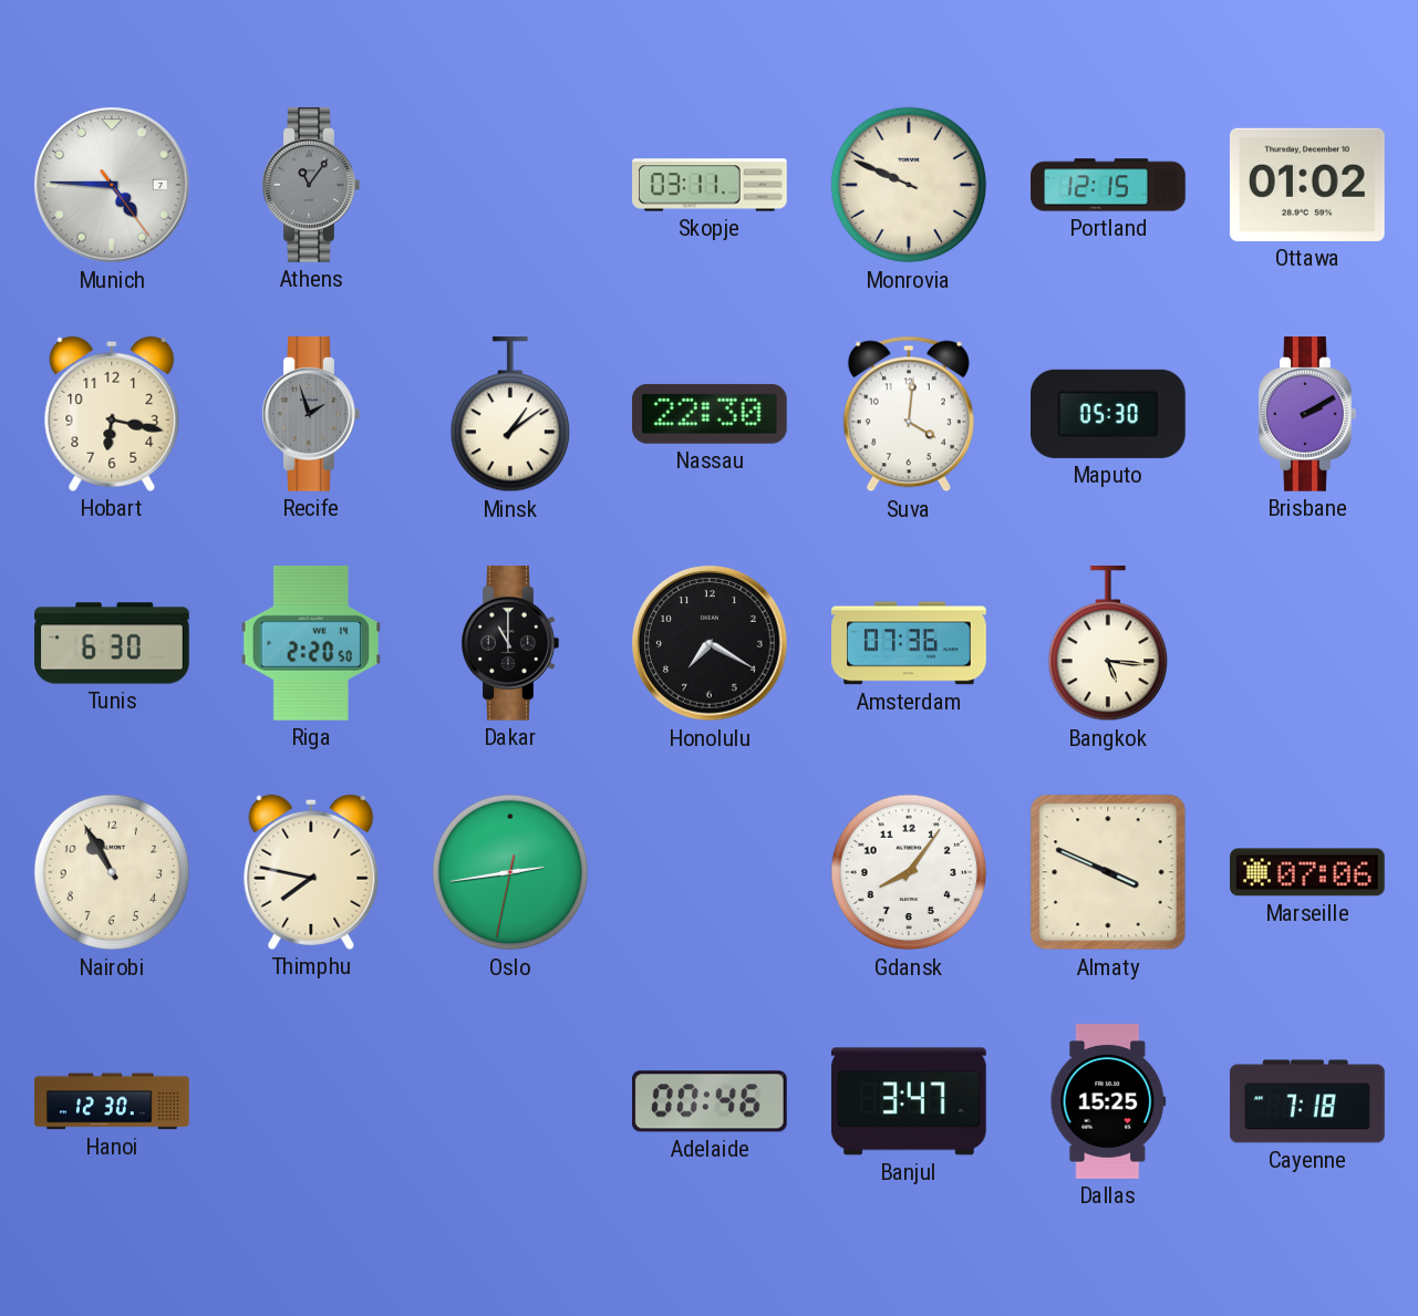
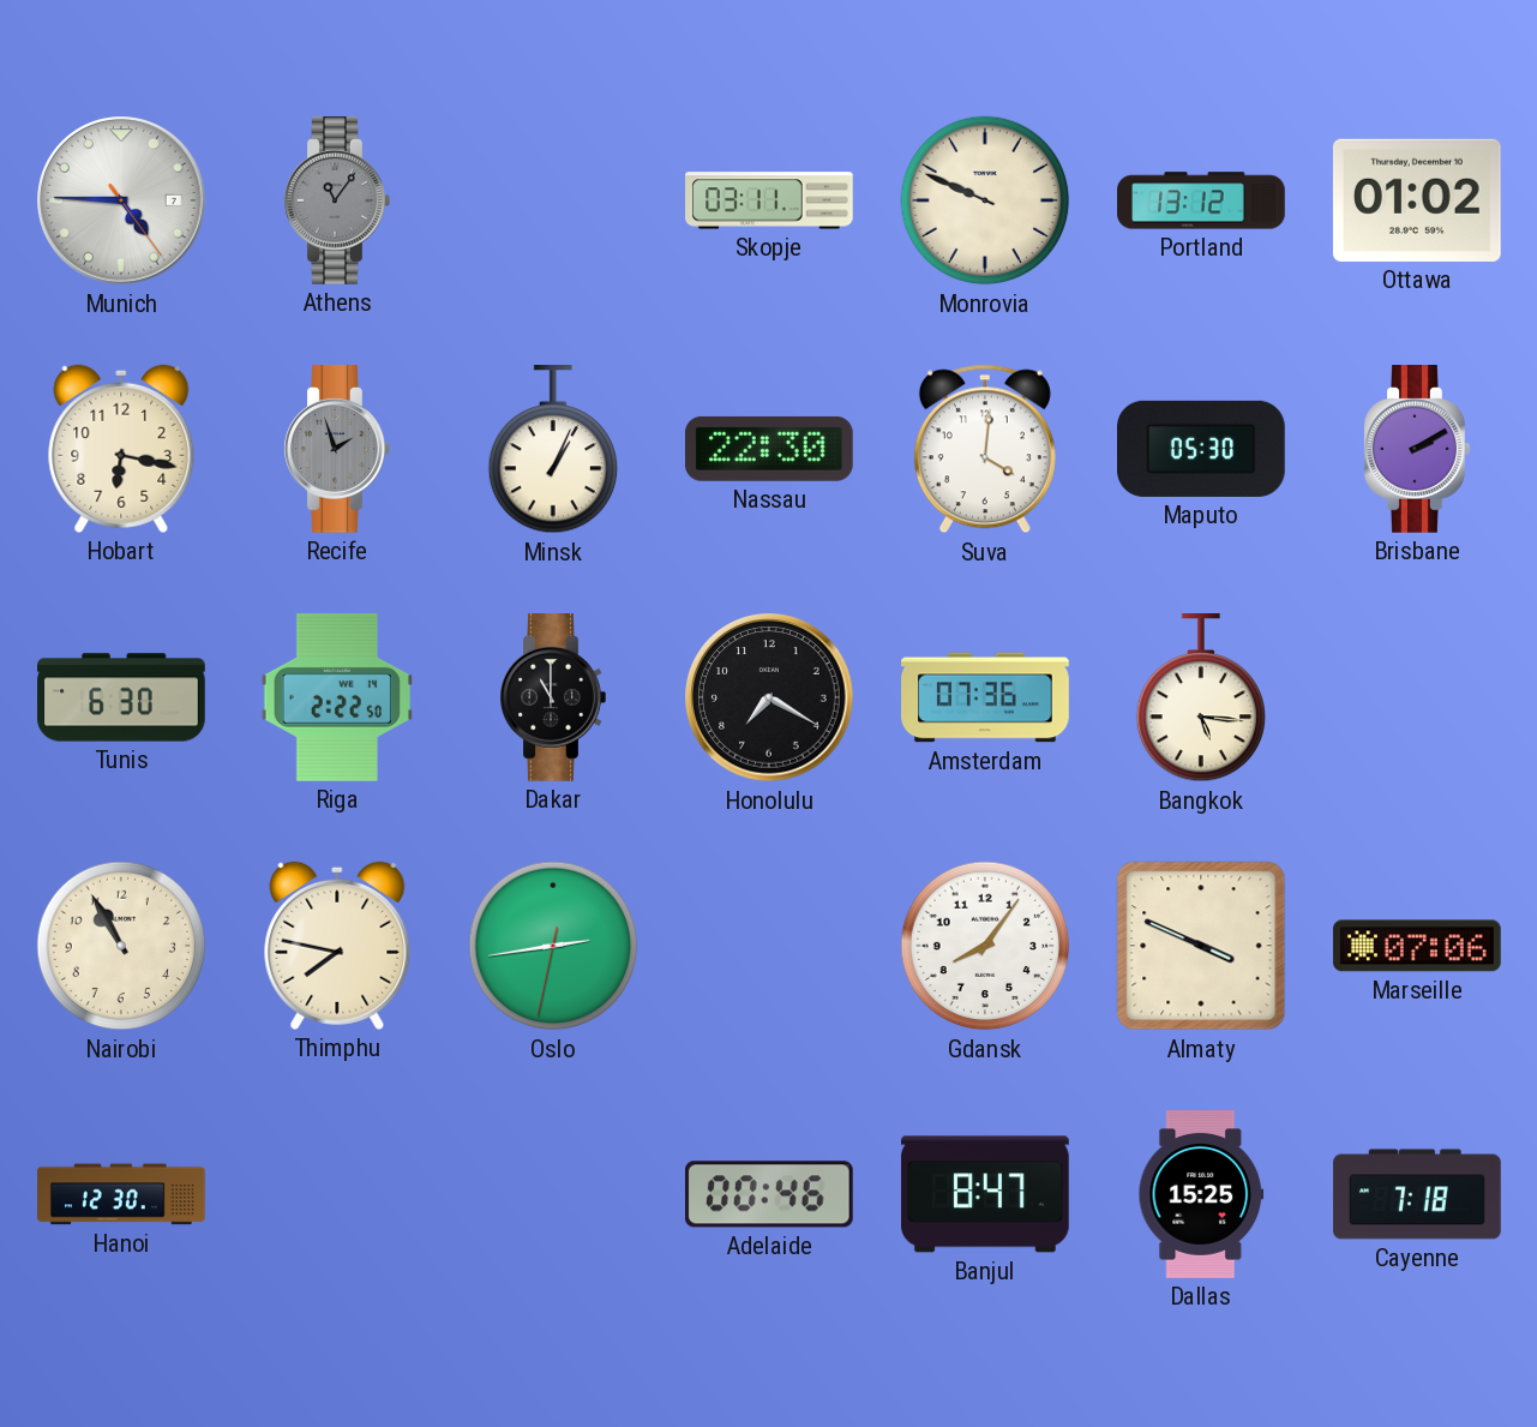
Portland: 12:15 -> 13:12
Minsk: 1:09 -> 1:04
Riga: 2:20 -> 2:22
Banjul: 3:47 -> 8:47
